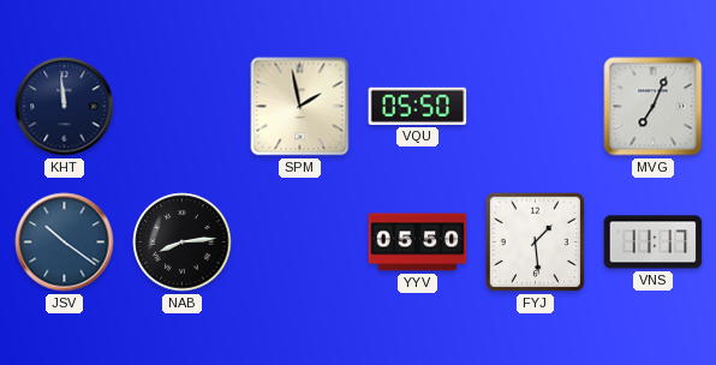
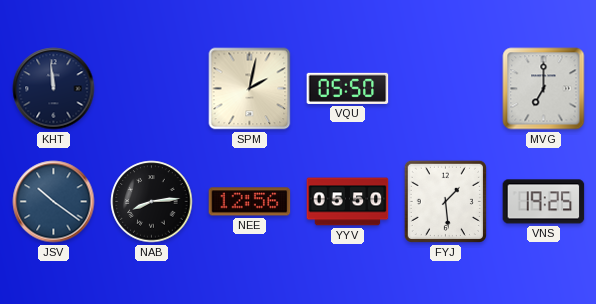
SPM: 1:58 -> 2:02
MVG: 7:04 -> 7:00
NEE: none -> 12:56
VNS: 11:17 -> 19:25
